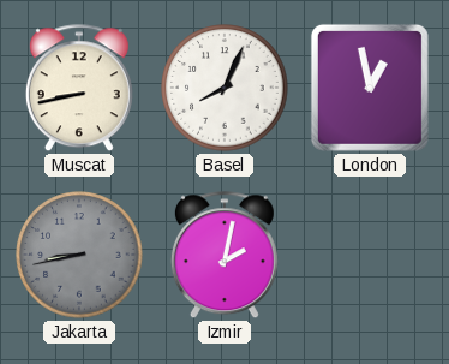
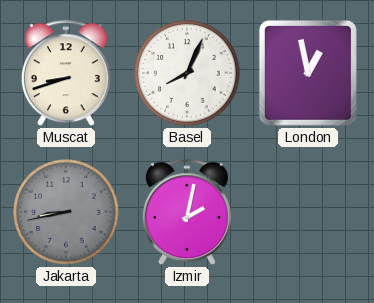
Muscat: 8:43 -> 8:42
